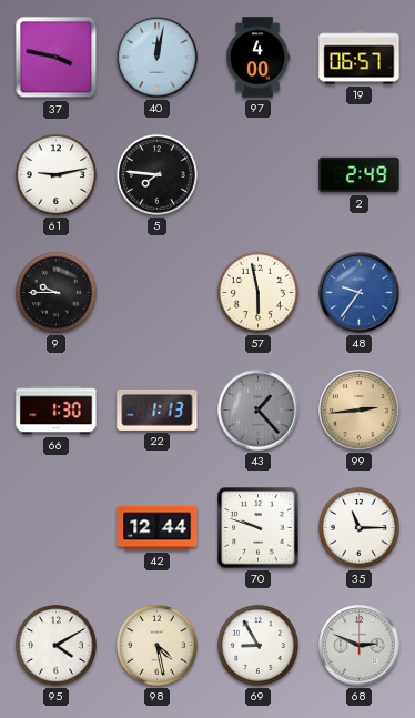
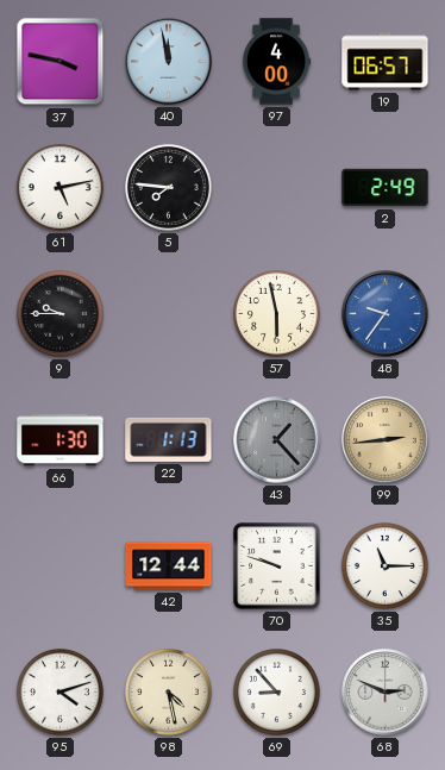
40: 12:02 -> 11:58
61: 9:13 -> 5:13
95: 4:10 -> 4:12
69: 8:55 -> 8:53
